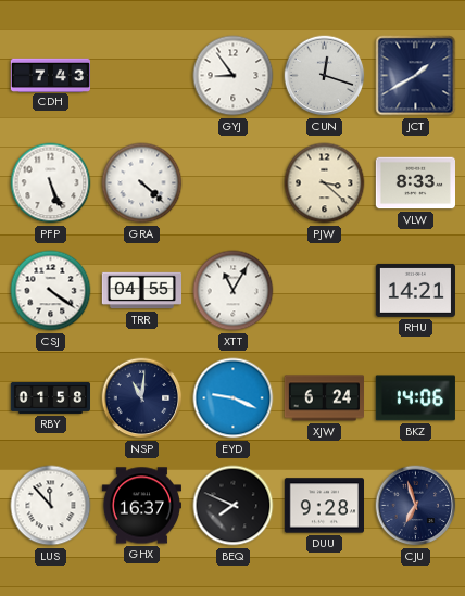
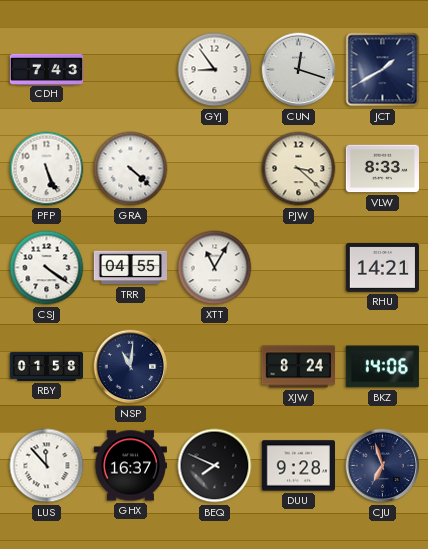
EYD: 9:19 -> none
XJW: 6:24 -> 8:24
